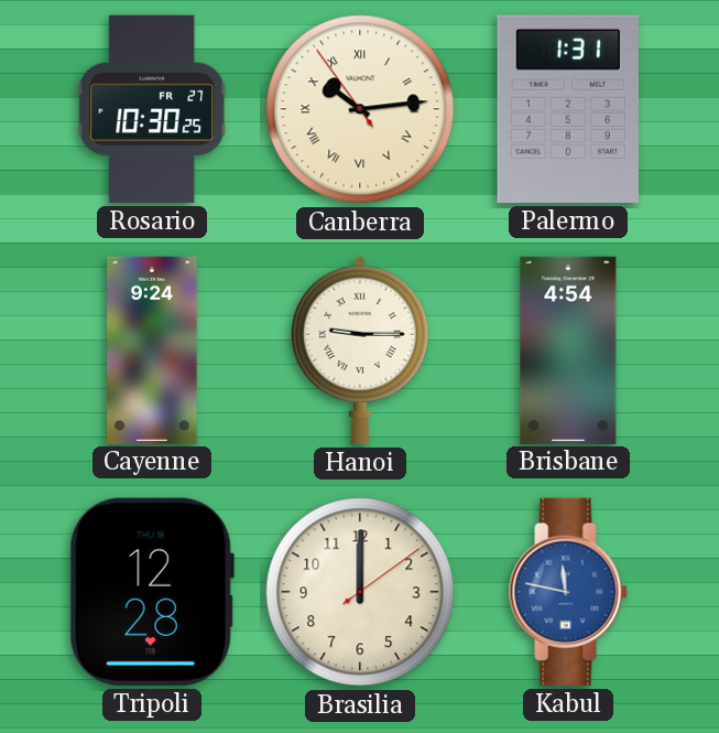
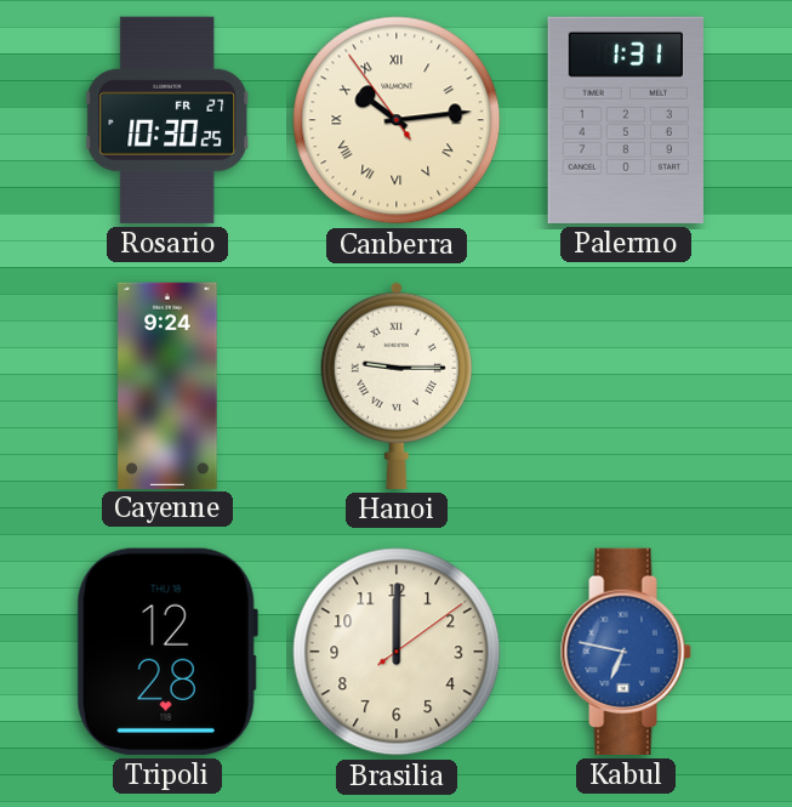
Brisbane: 4:54 -> none
Kabul: 11:47 -> 6:47
